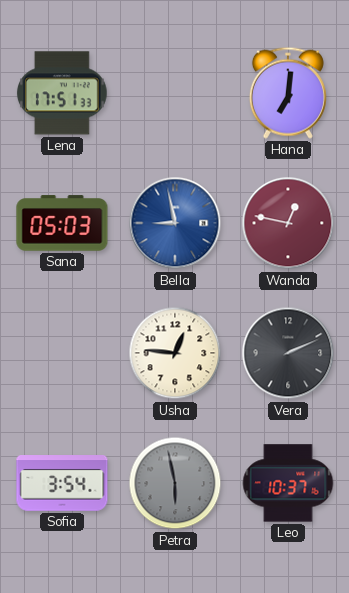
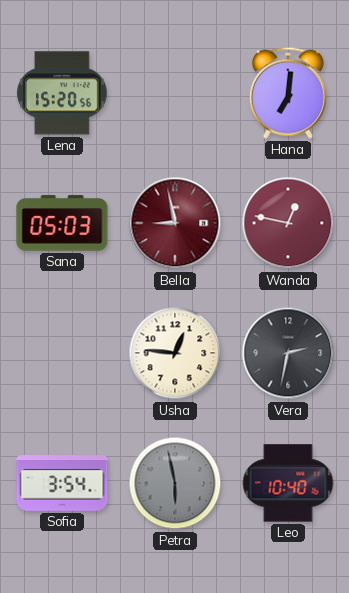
Lena: 17:51 -> 15:20
Bella dial: blue -> burgundy
Vera: 2:11 -> 2:32
Leo: 10:37 -> 10:40
